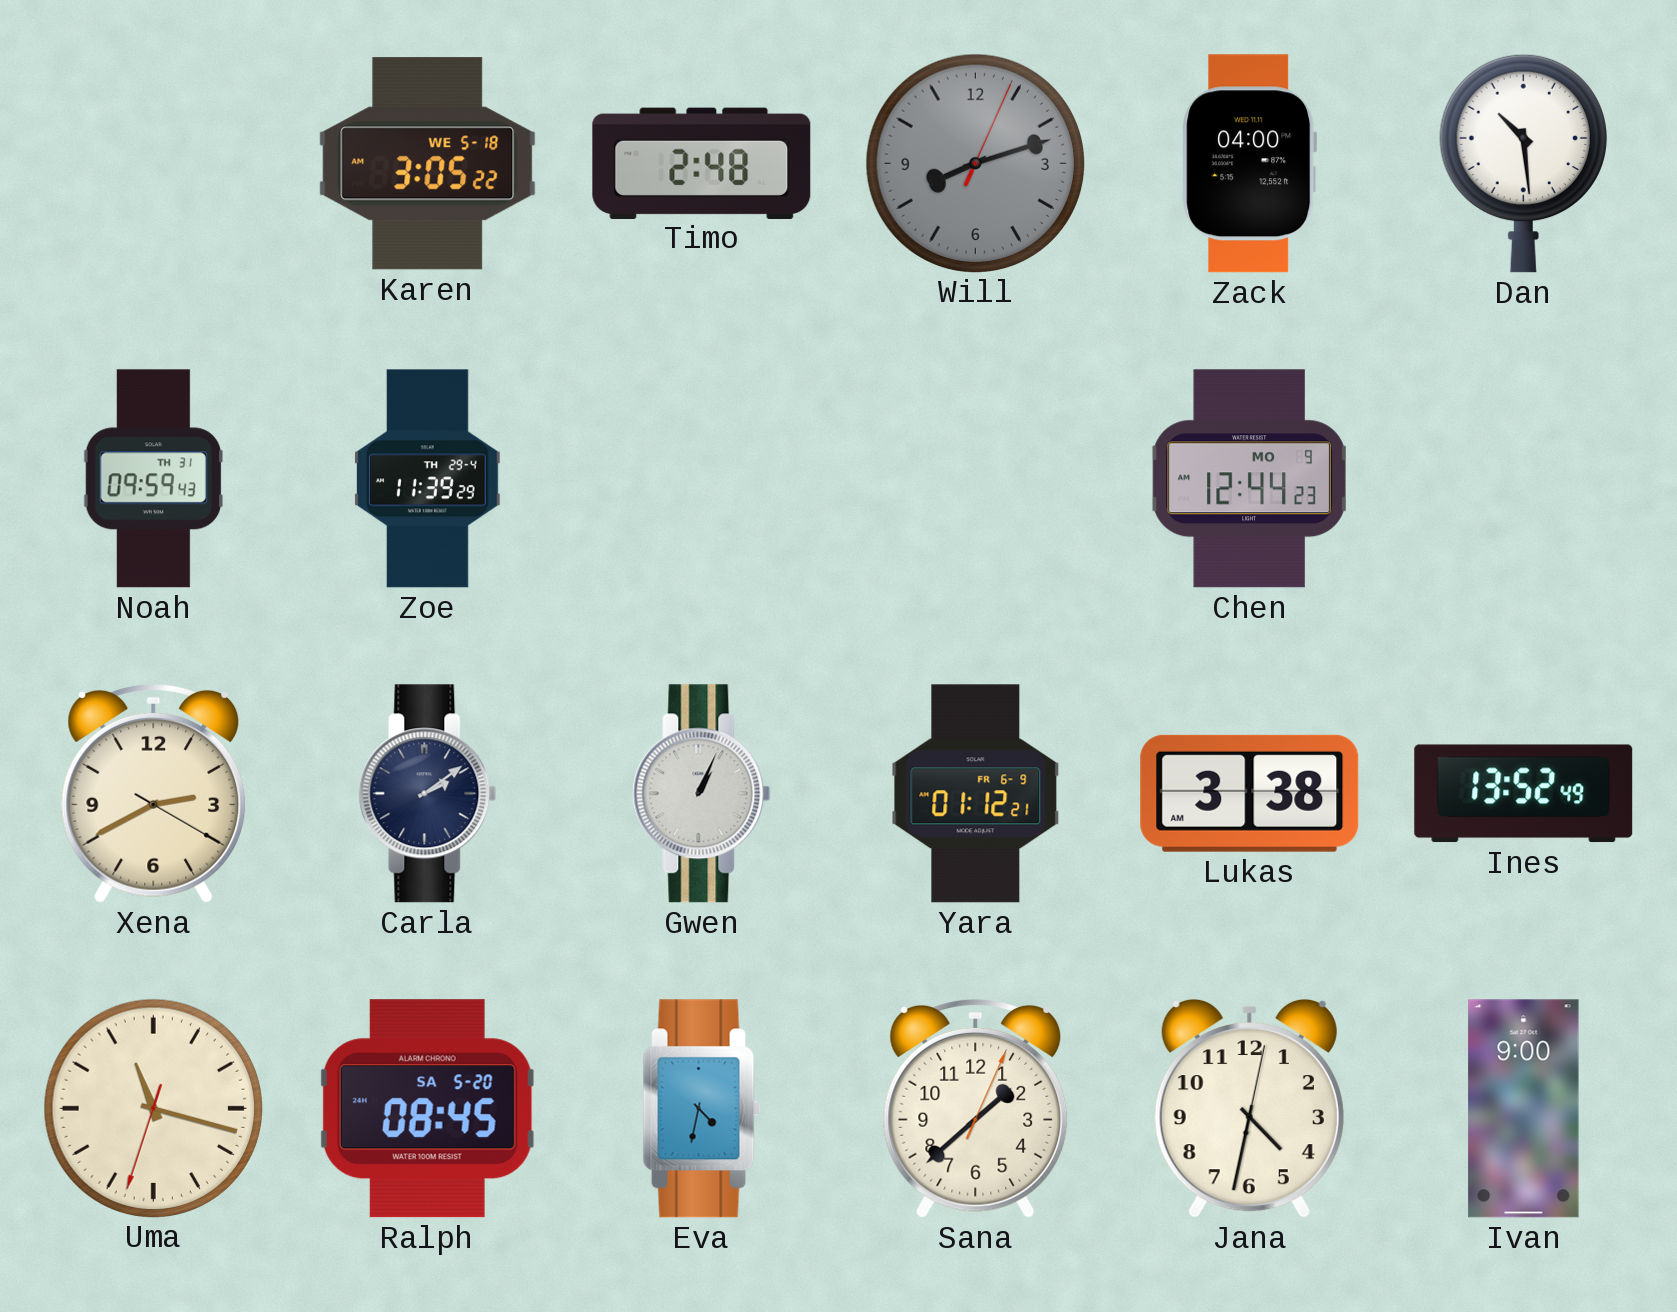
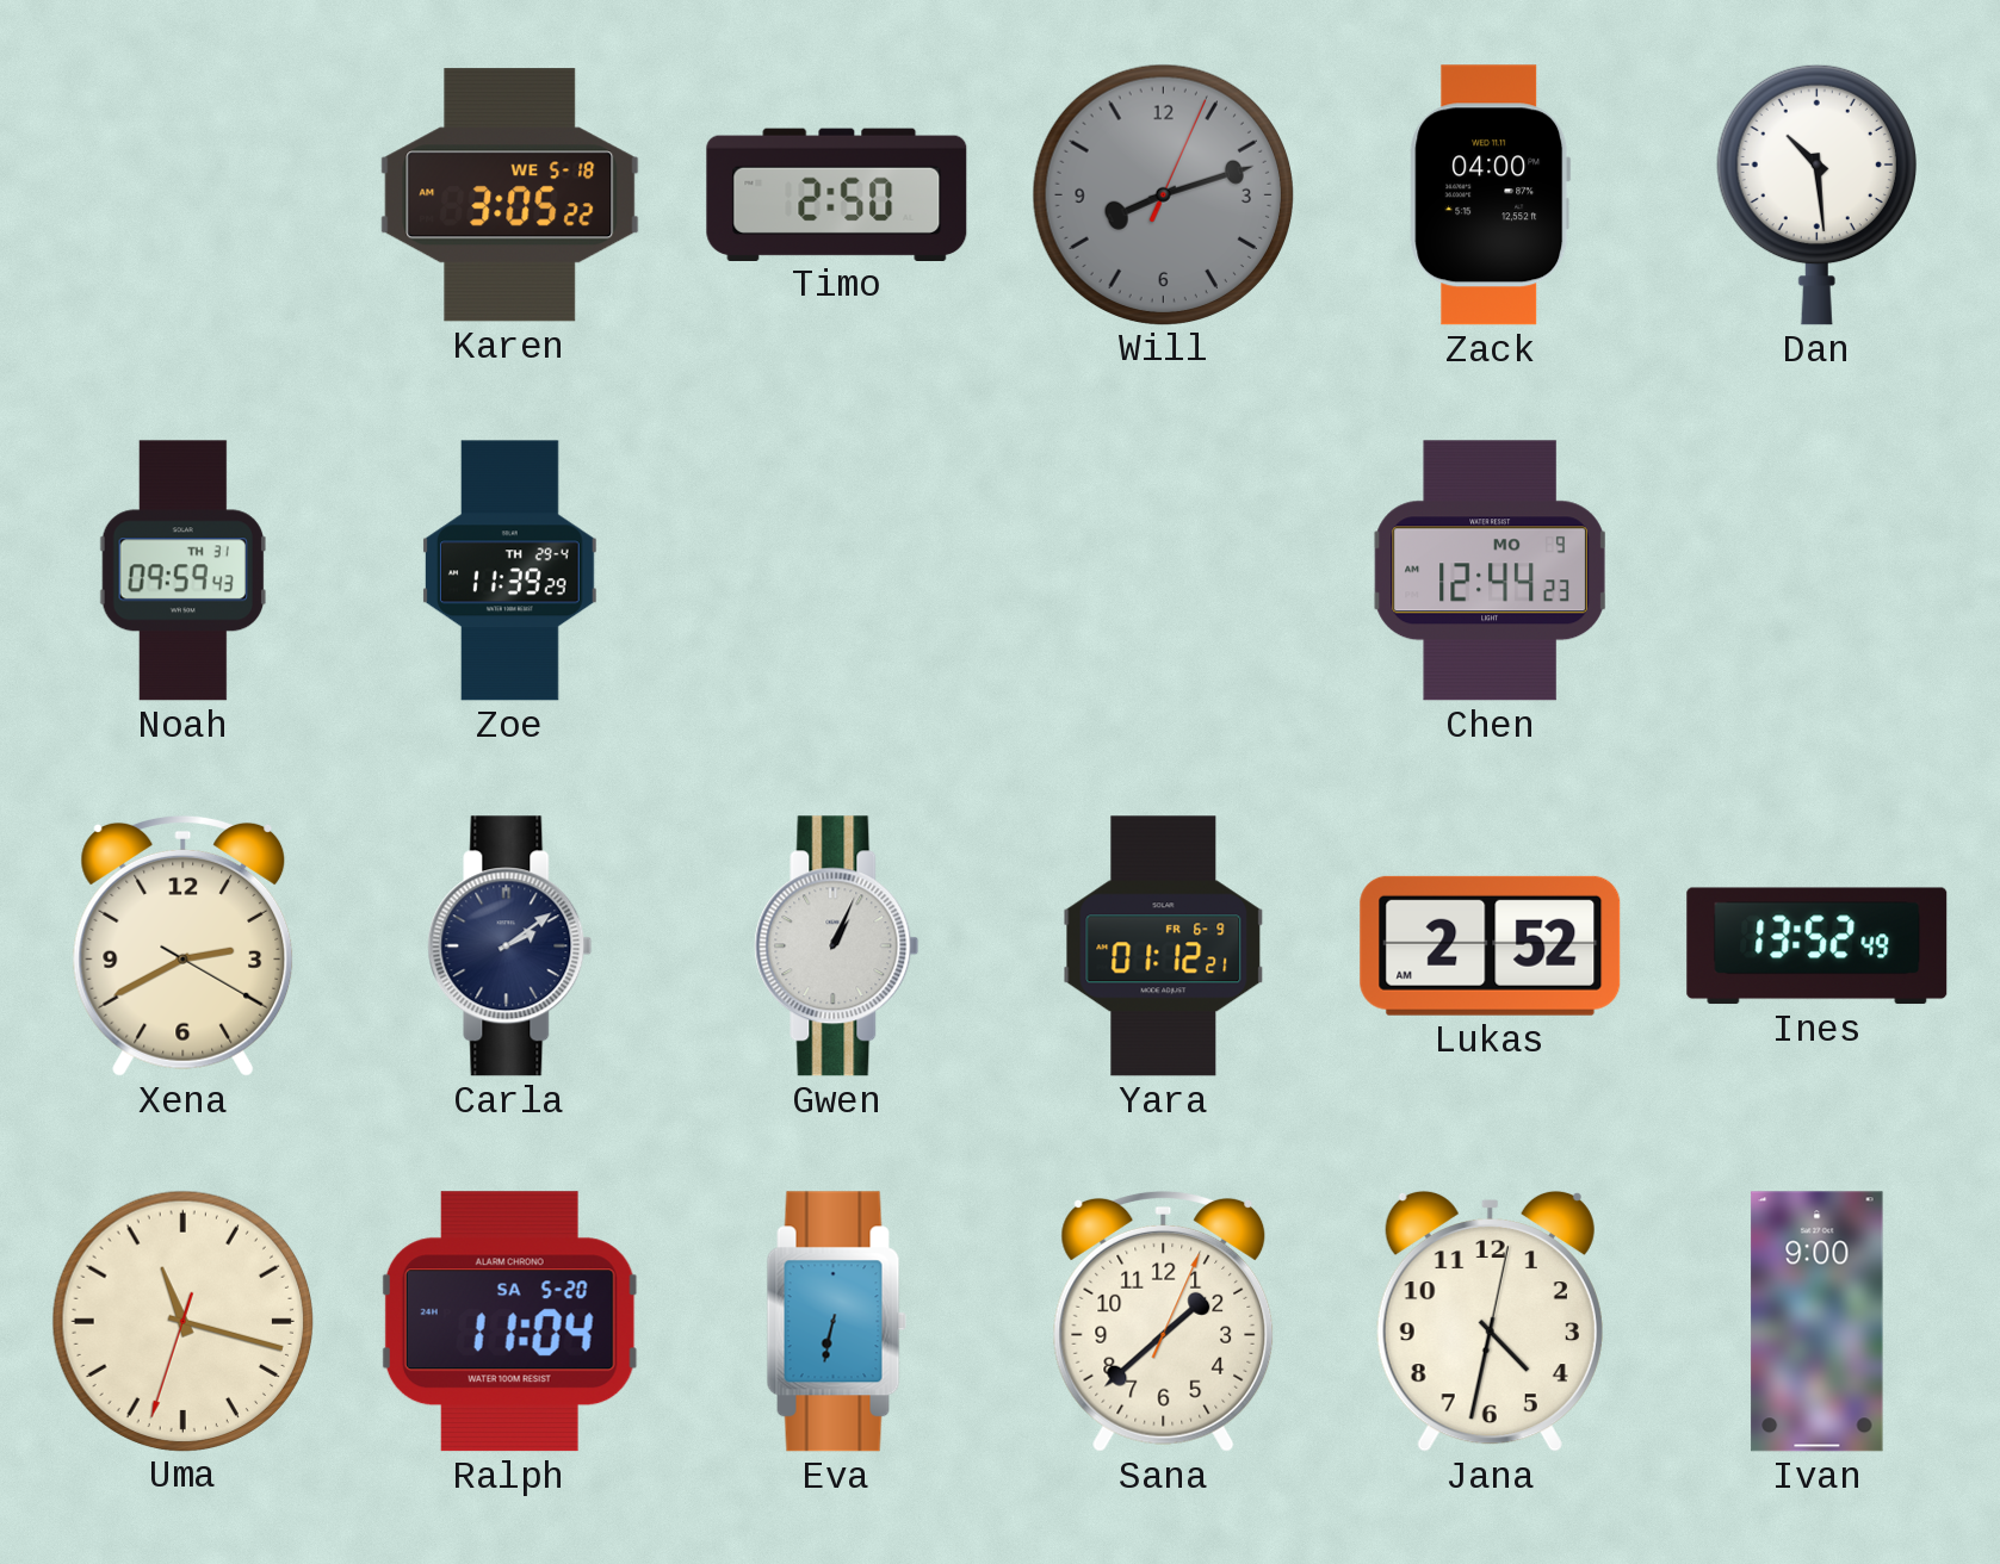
Timo: 2:48 -> 2:50
Lukas: 3:38 -> 2:52
Ralph: 08:45 -> 11:04
Eva: 4:32 -> 6:32
